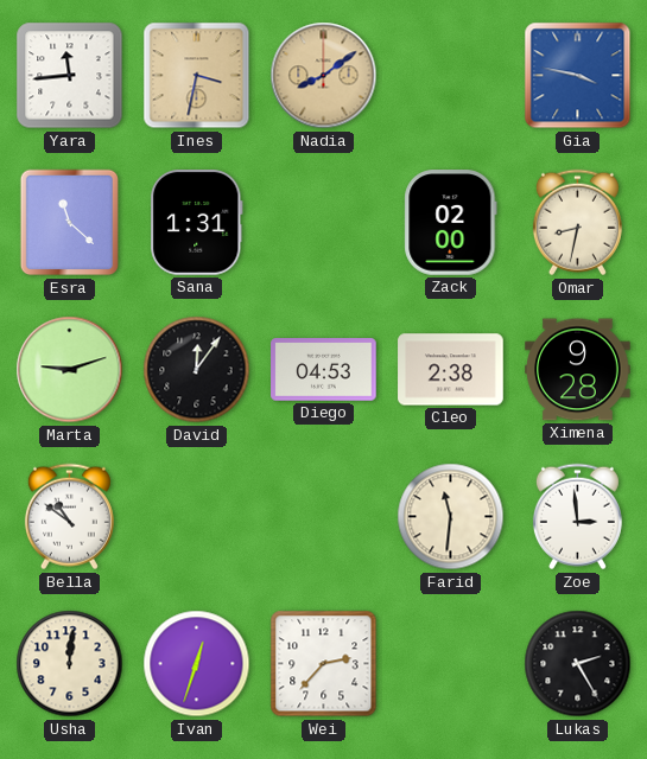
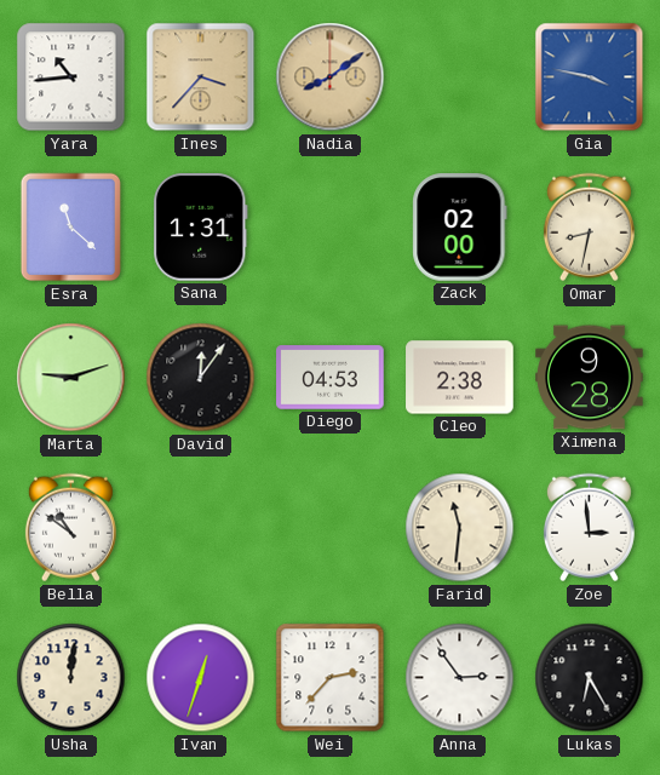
Yara: 11:44 -> 10:44
Ines: 3:32 -> 3:37
Anna: none -> 2:54
Lukas: 2:25 -> 6:25
